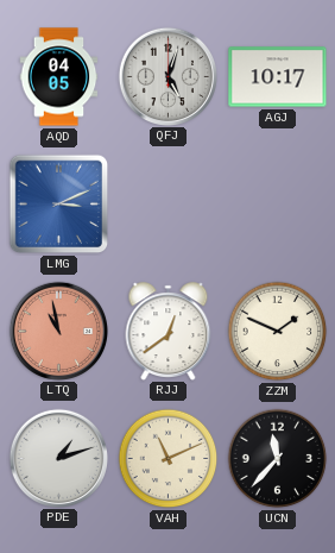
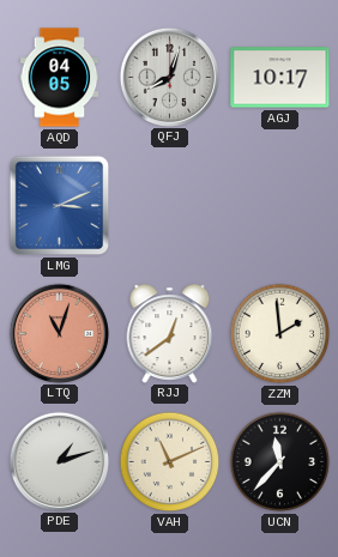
QFJ: 5:03 -> 8:03
LTQ: 10:58 -> 11:03
ZZM: 1:49 -> 1:59
